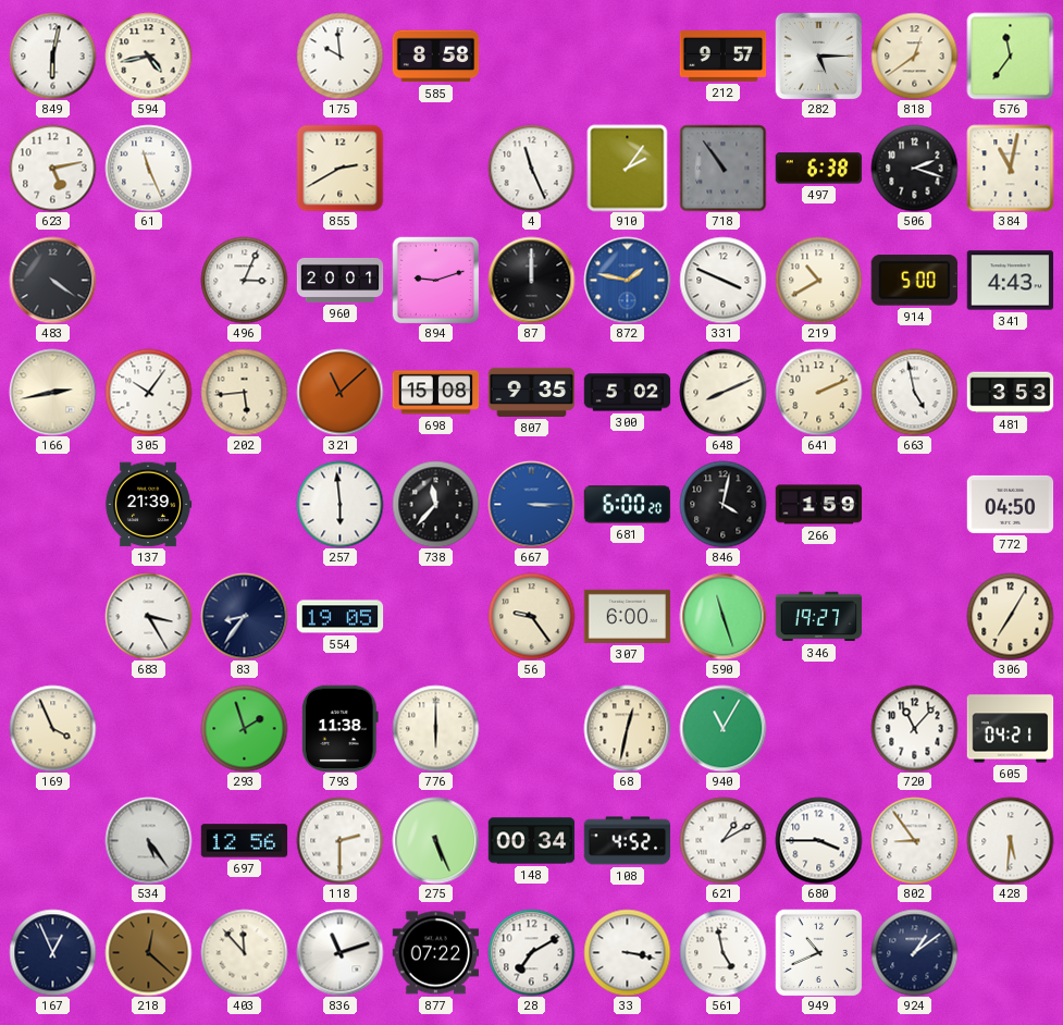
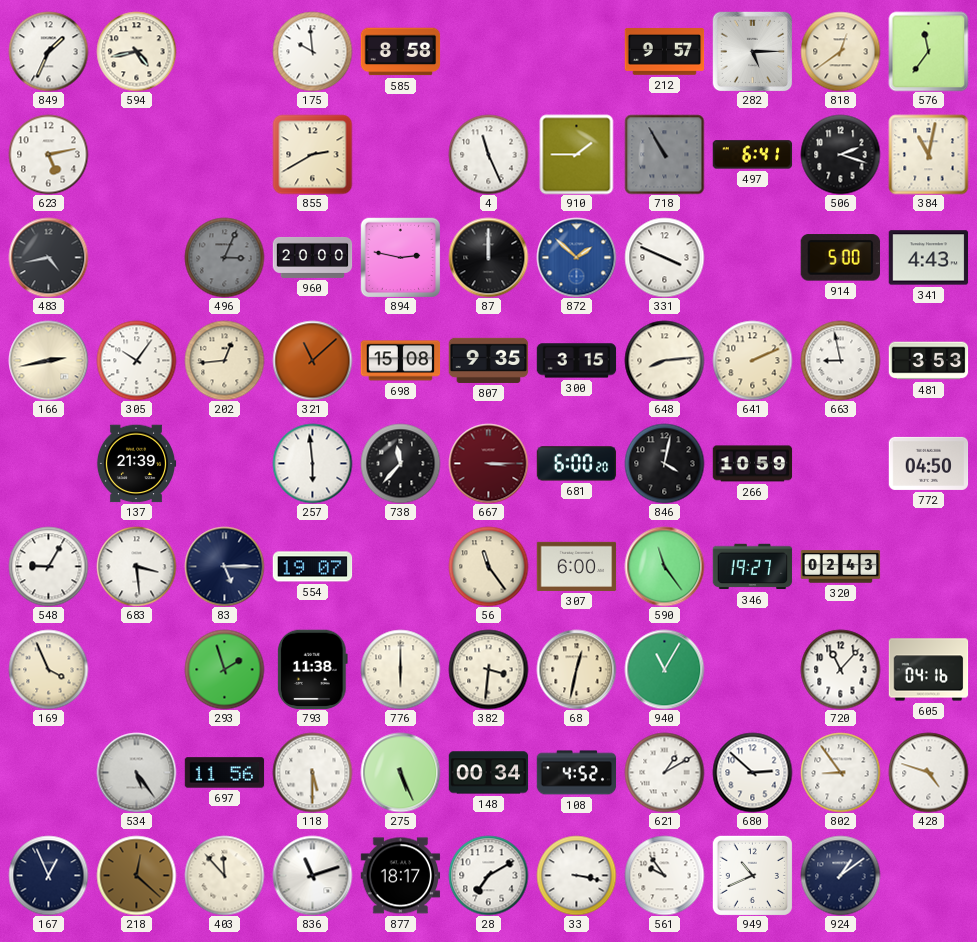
849: 6:02 -> 1:34
61: 11:26 -> none
910: 2:06 -> 1:45
718: 10:54 -> 10:55
497: 6:38 -> 6:41
483: 4:21 -> 4:43
496 dial: white -> grey
960: 20:01 -> 20:00
894: 9:12 -> 2:47
872: 1:47 -> 1:52
219: 10:40 -> none
202: 5:44 -> 12:44
300: 5:02 -> 3:15
648: 8:11 -> 8:14
663: 4:58 -> 8:58
667 dial: blue -> burgundy
266: 1:59 -> 10:59
548: none -> 9:05
683: 3:25 -> 3:29
83: 8:36 -> 5:15
554: 19:05 -> 19:07
56: 9:24 -> 11:24
590: 11:27 -> 11:24
320: none -> 02:43
306: 7:05 -> none
382: none -> 3:31
605: 04:21 -> 04:16
697: 12:56 -> 11:56
118: 2:30 -> 5:30
680: 3:45 -> 2:52
428: 5:31 -> 4:48
877: 07:22 -> 18:17
561: 4:58 -> 9:54
